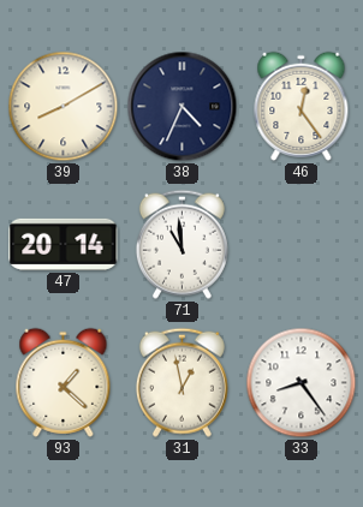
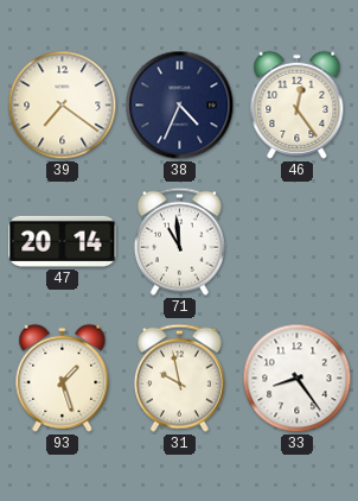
39: 8:10 -> 7:21
93: 1:22 -> 1:27
31: 12:58 -> 9:58
